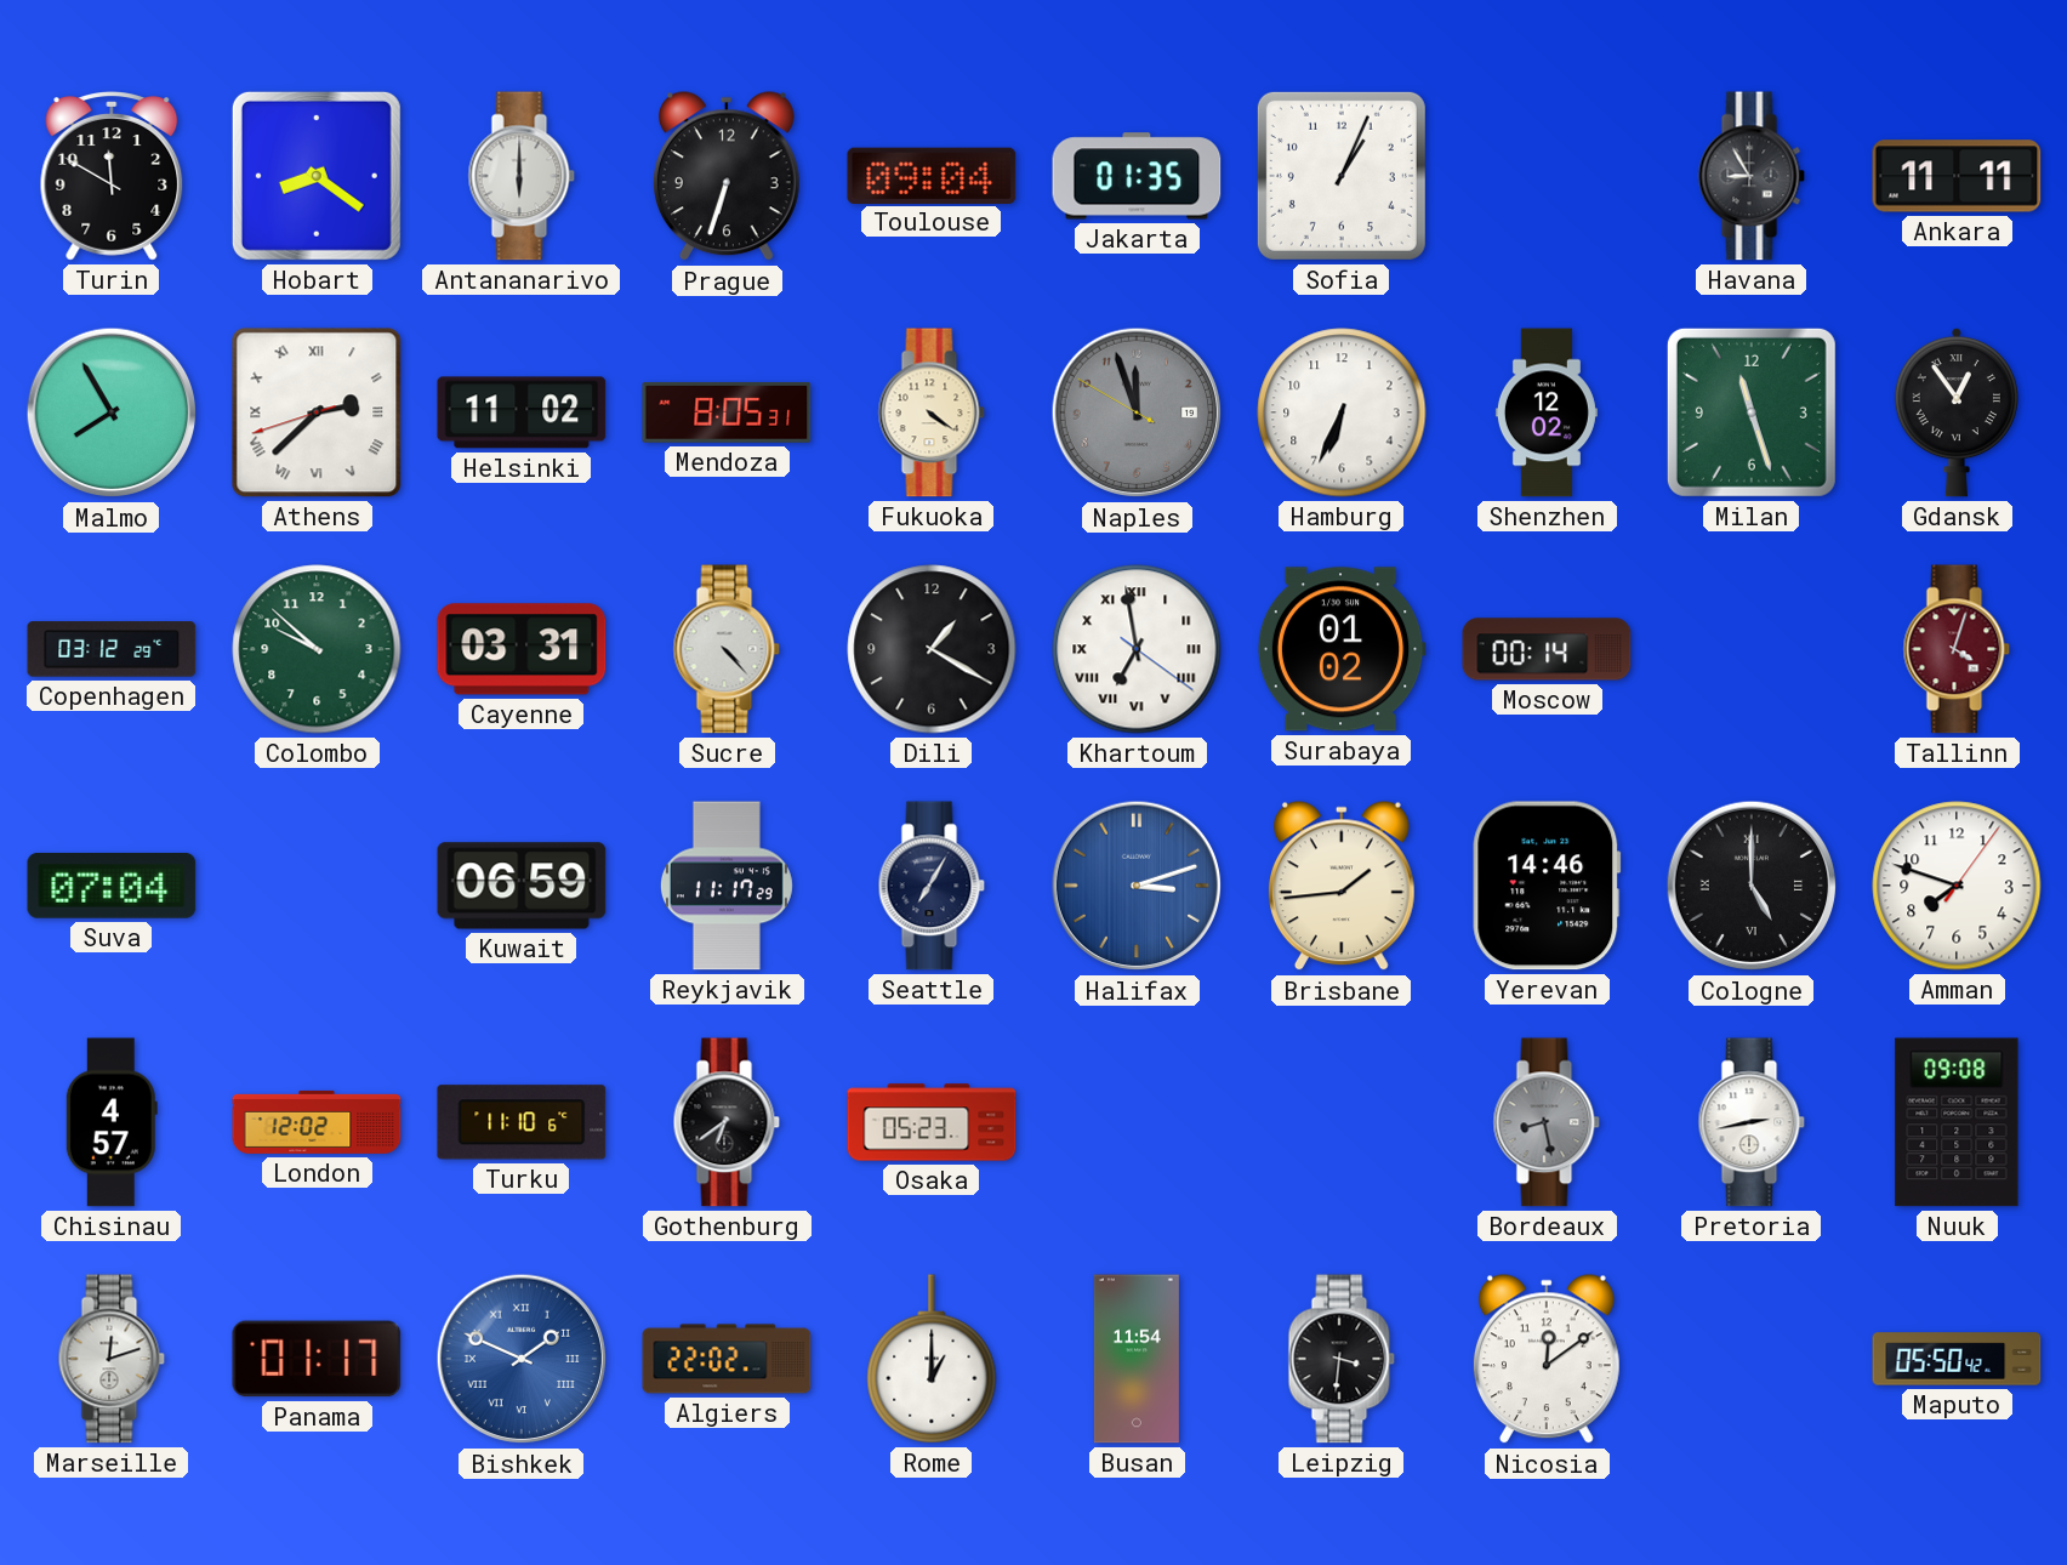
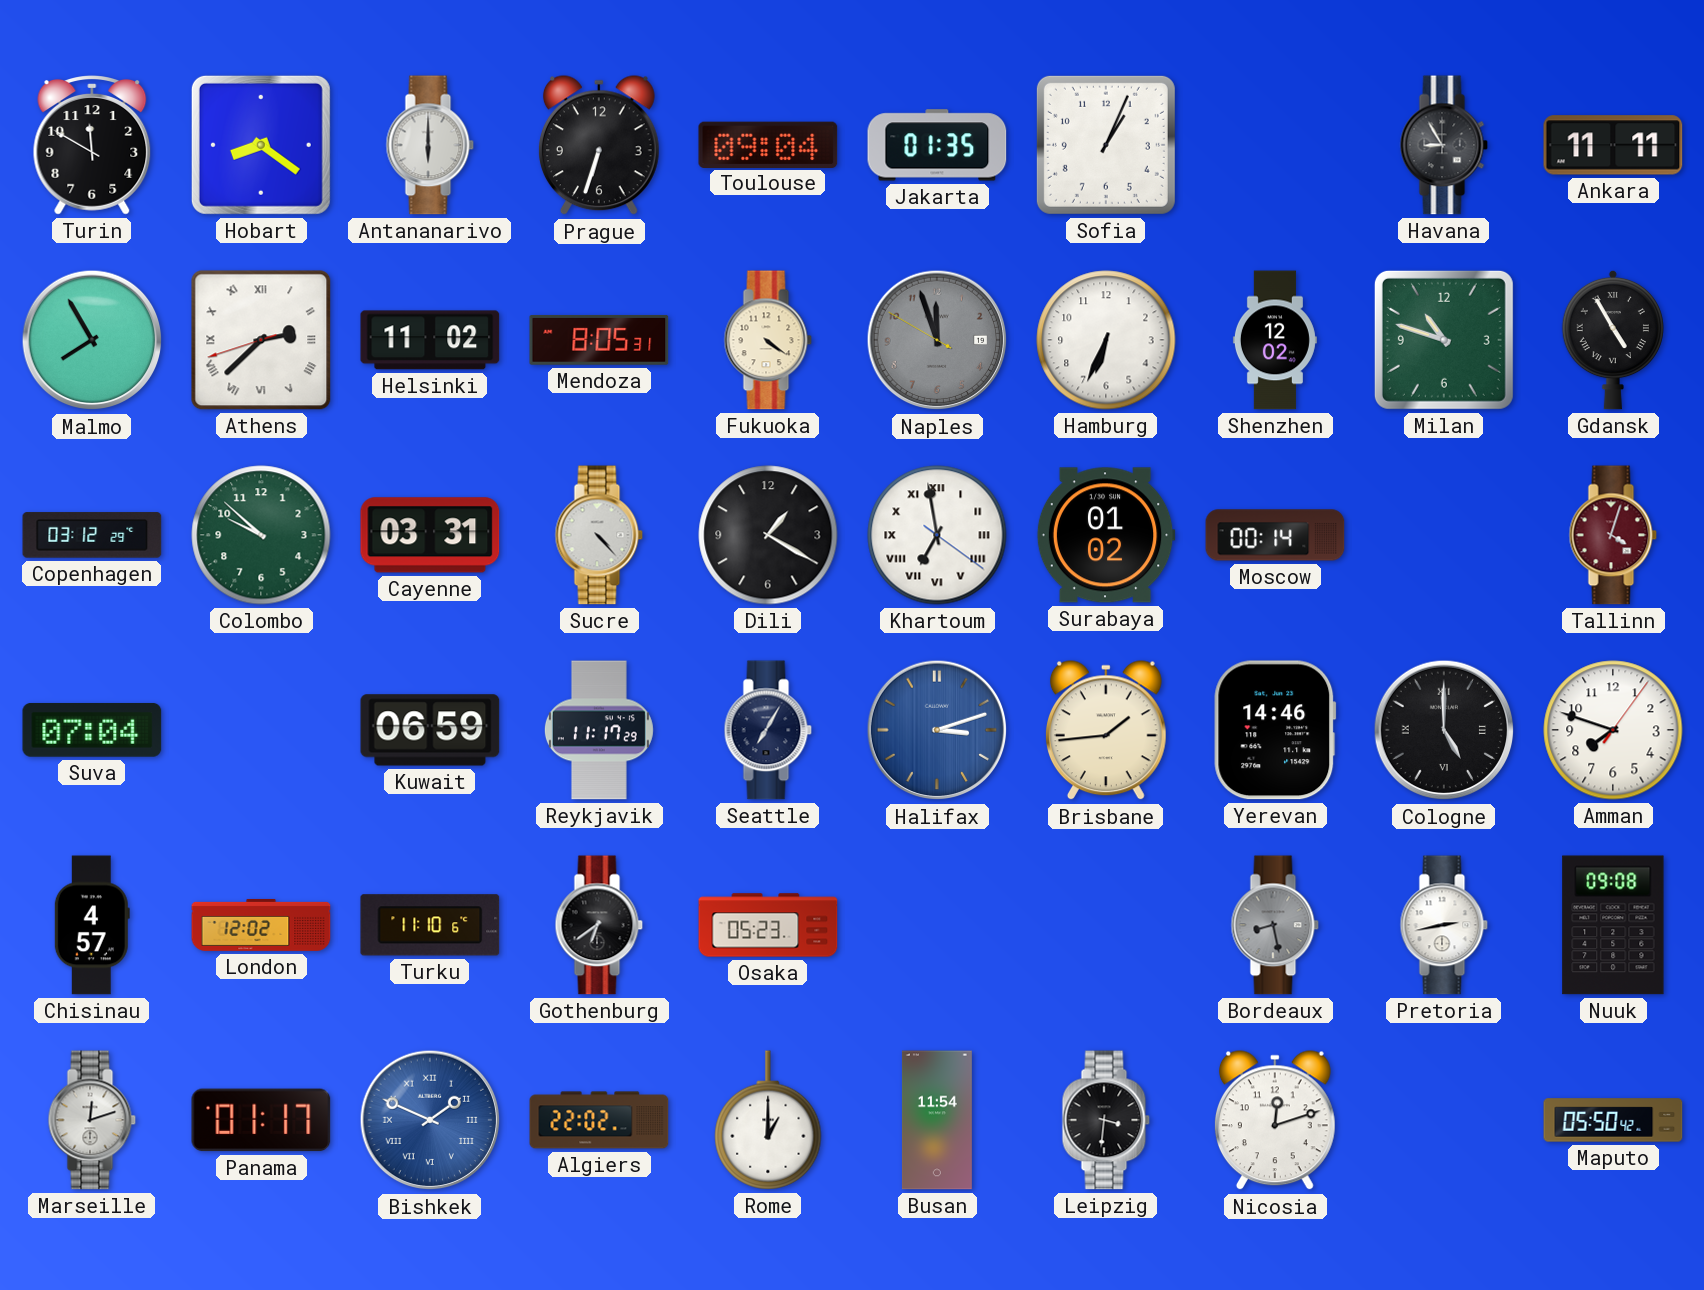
Milan: 11:27 -> 10:48
Gdansk: 12:54 -> 4:55
Nicosia: 12:09 -> 12:12
